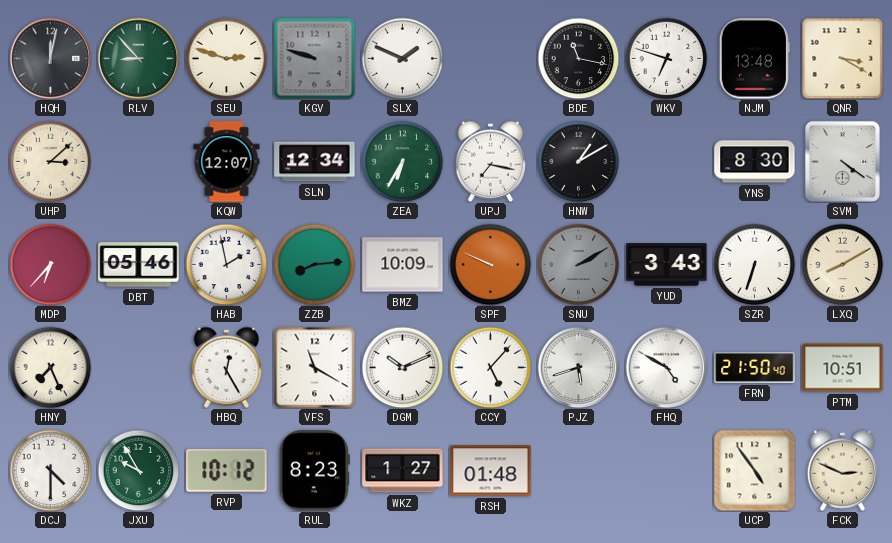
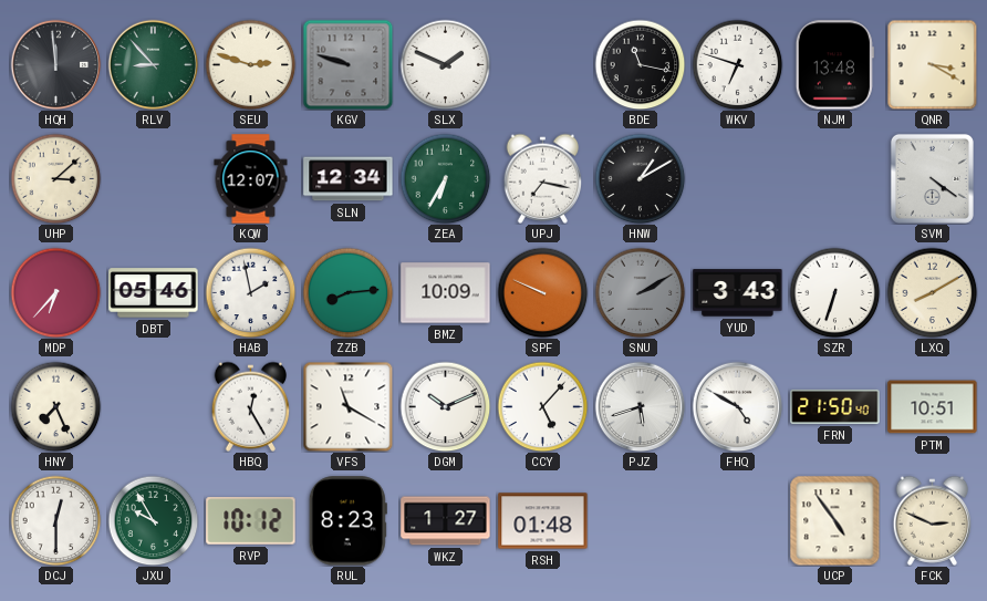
HQH: 12:02 -> 11:59
YNS: 8:30 -> none
DCJ: 4:30 -> 12:30
